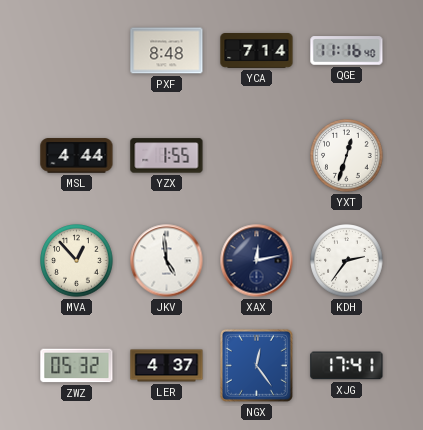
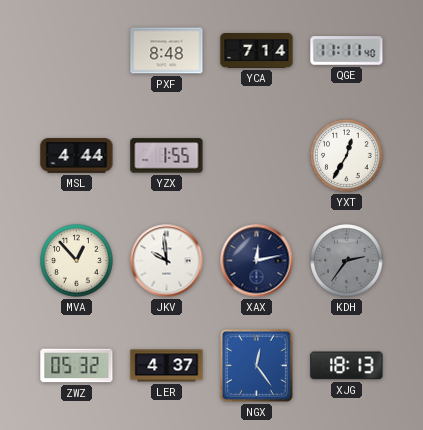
QGE: 11:16 -> 11:11
YXT: 12:33 -> 12:35
JKV: 4:59 -> 9:59
KDH dial: white -> grey
XJG: 17:41 -> 18:13
